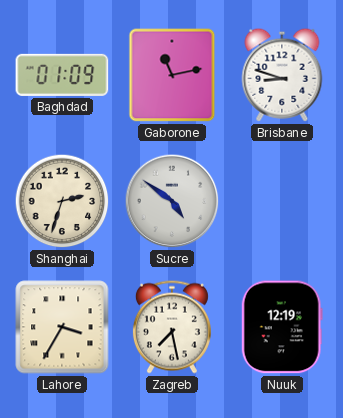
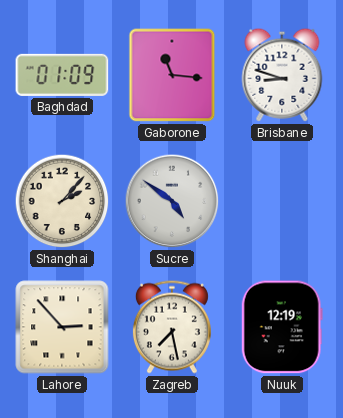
Gaborone: 11:13 -> 11:16
Shanghai: 2:33 -> 2:07
Lahore: 3:35 -> 2:53
